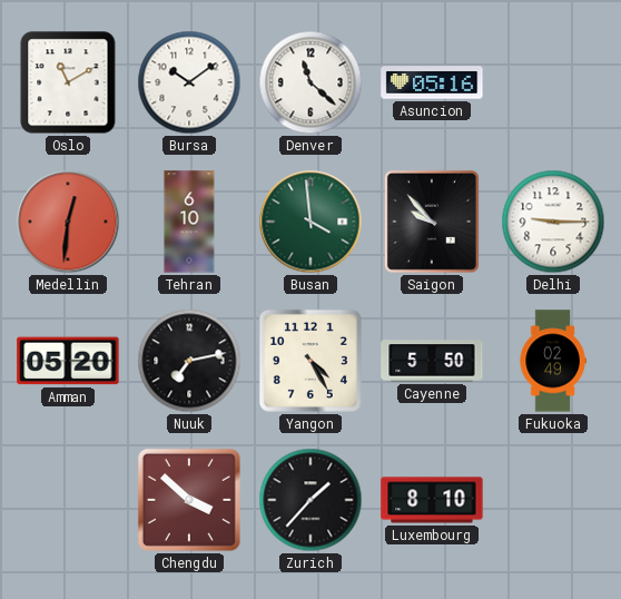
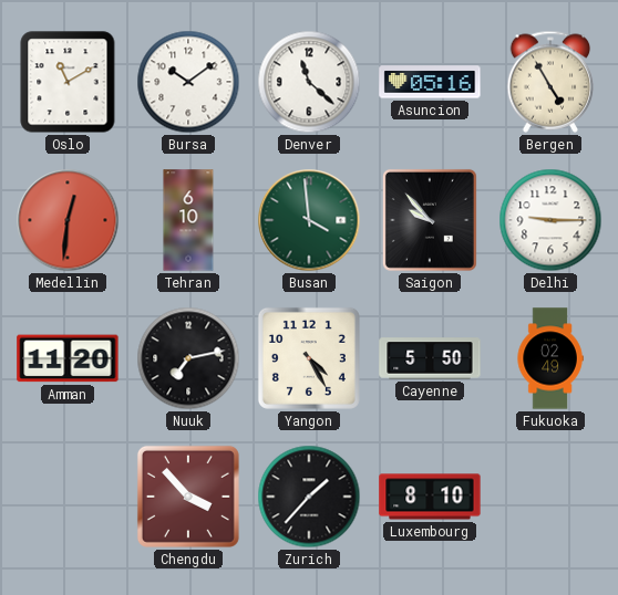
Bergen: none -> 4:55
Amman: 05:20 -> 11:20
Chengdu: 3:52 -> 3:53
